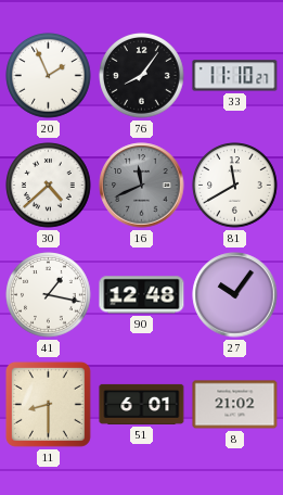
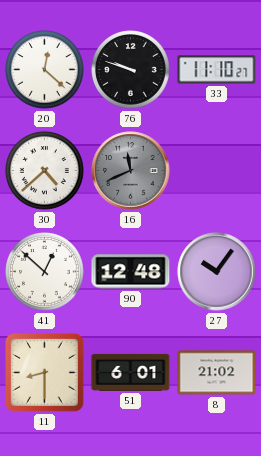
20: 1:56 -> 12:22
76: 8:06 -> 9:48
81: 11:40 -> none
41: 1:17 -> 12:52
